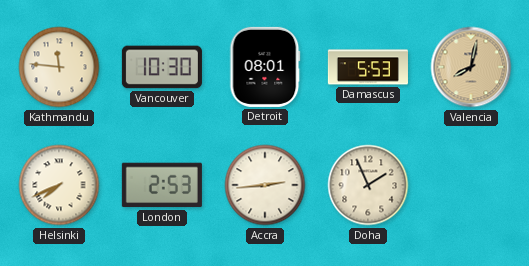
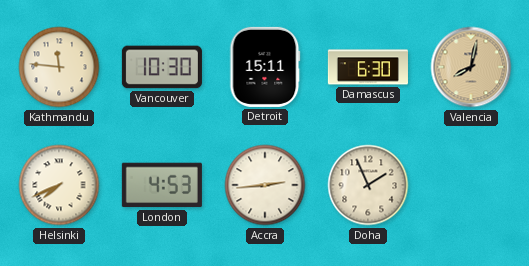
Detroit: 08:01 -> 15:11
Damascus: 5:53 -> 6:30
London: 2:53 -> 4:53
